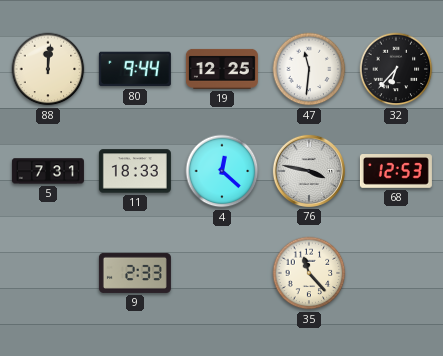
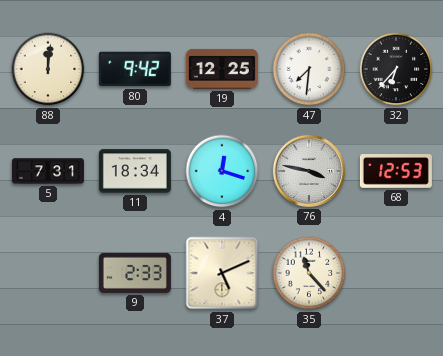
80: 9:44 -> 9:42
47: 11:31 -> 7:31
11: 18:33 -> 18:34
4: 12:22 -> 12:18
37: none -> 5:11
